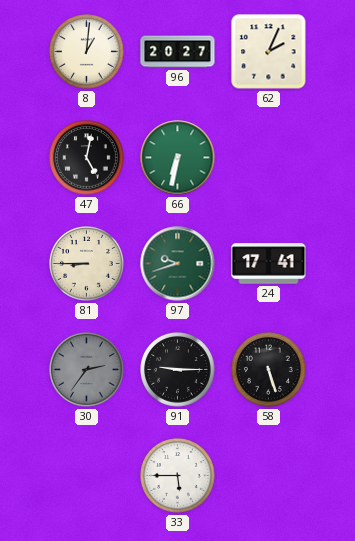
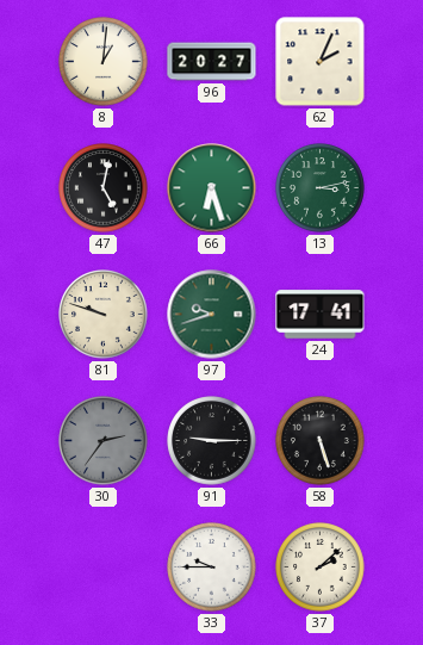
66: 6:32 -> 6:27
13: none -> 3:13
81: 8:45 -> 9:48
33: 5:45 -> 9:45
37: none -> 2:08
